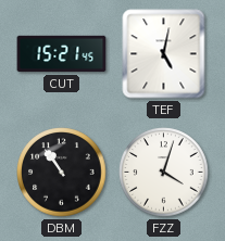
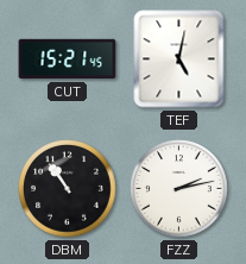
FZZ: 4:03 -> 2:13
